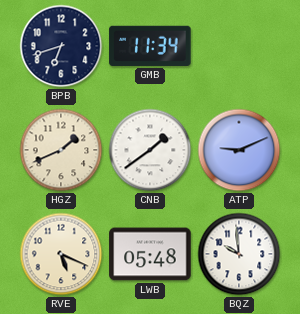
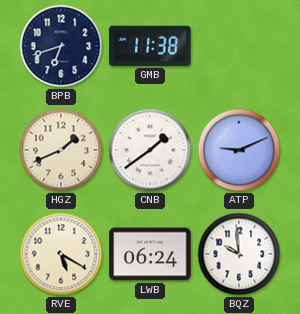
GMB: 11:34 -> 11:38
RVE: 5:19 -> 5:20
LWB: 05:48 -> 06:24
